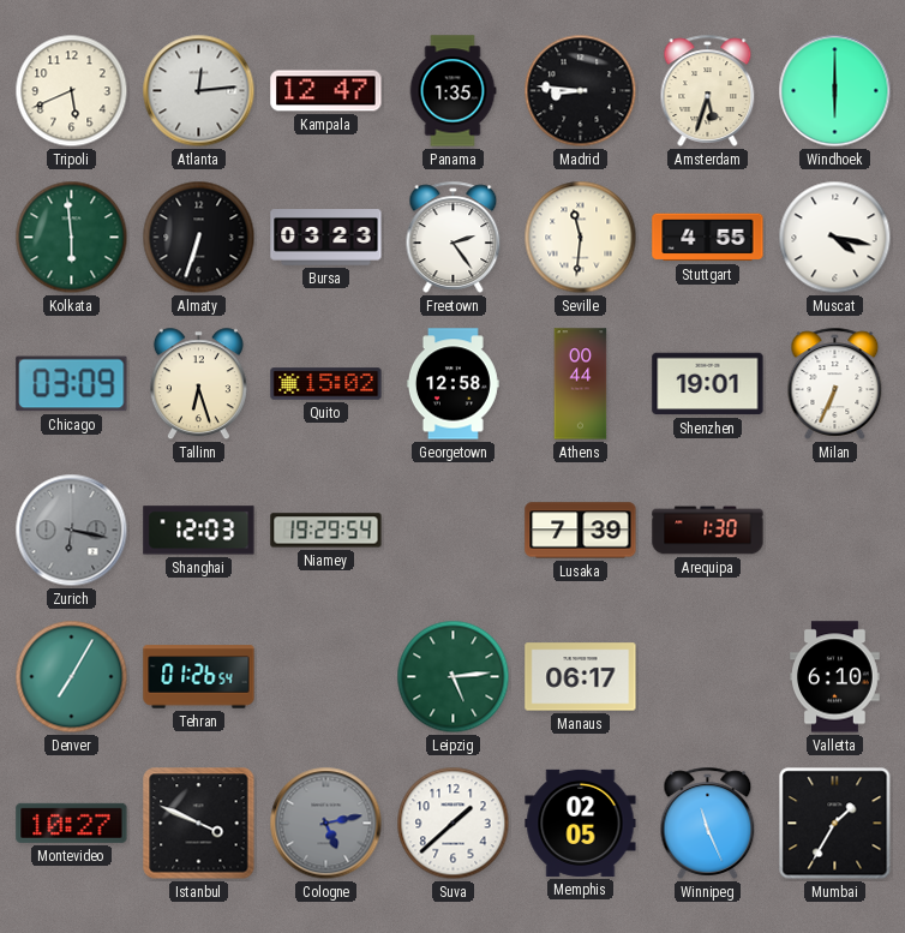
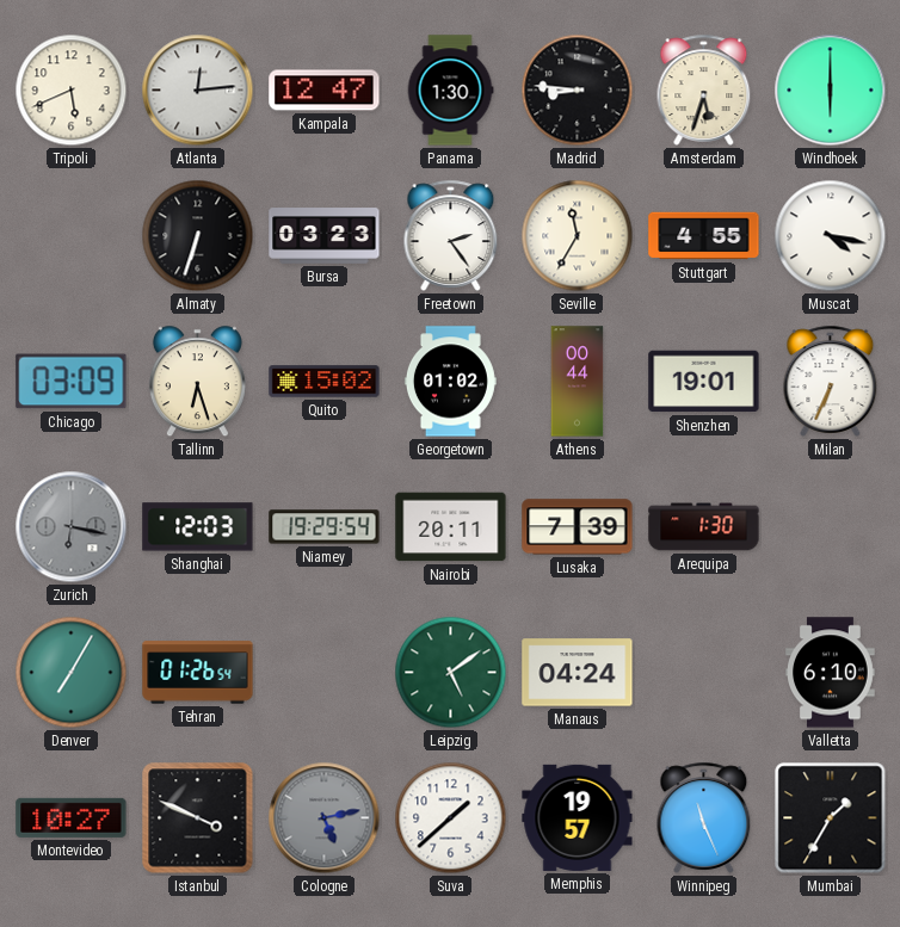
Panama: 1:35 -> 1:30
Kolkata: 5:59 -> none
Seville: 11:31 -> 11:35
Georgetown: 12:58 -> 01:02
Nairobi: none -> 20:11
Leipzig: 5:14 -> 5:09
Manaus: 06:17 -> 04:24
Memphis: 02:05 -> 19:57
